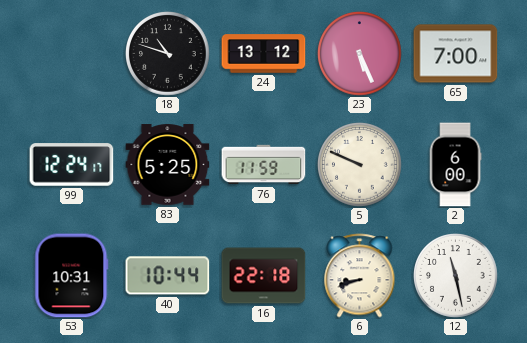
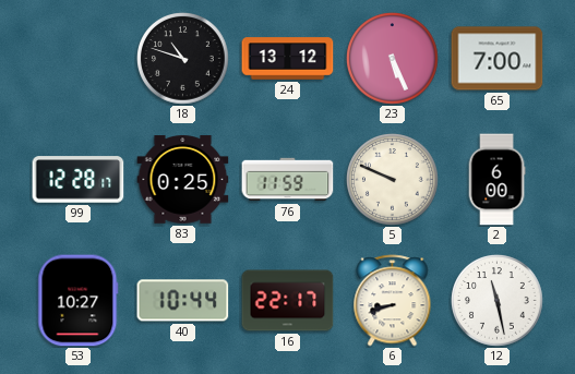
99: 12:24 -> 12:28
83: 5:25 -> 0:25
53: 10:31 -> 10:27
16: 22:18 -> 22:17
